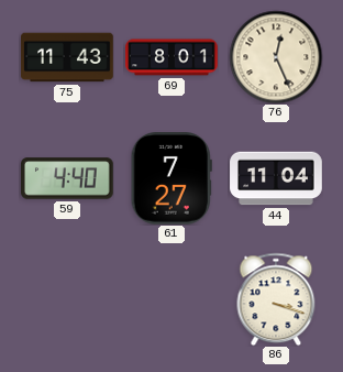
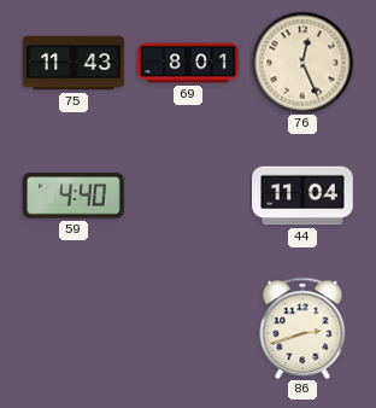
61: 7:27 -> none
86: 3:18 -> 2:42
